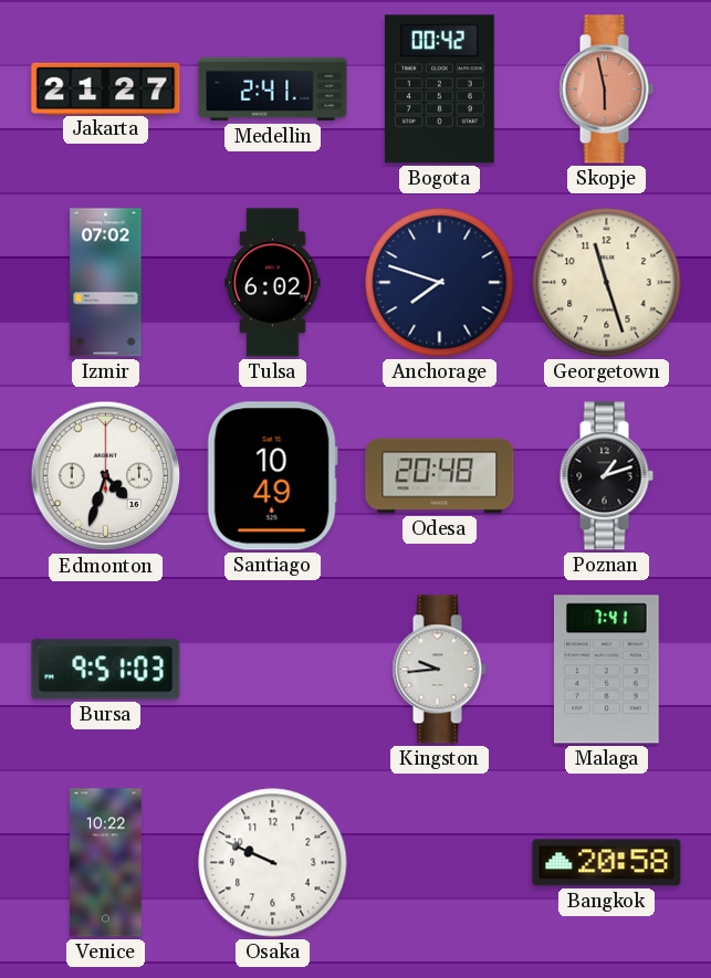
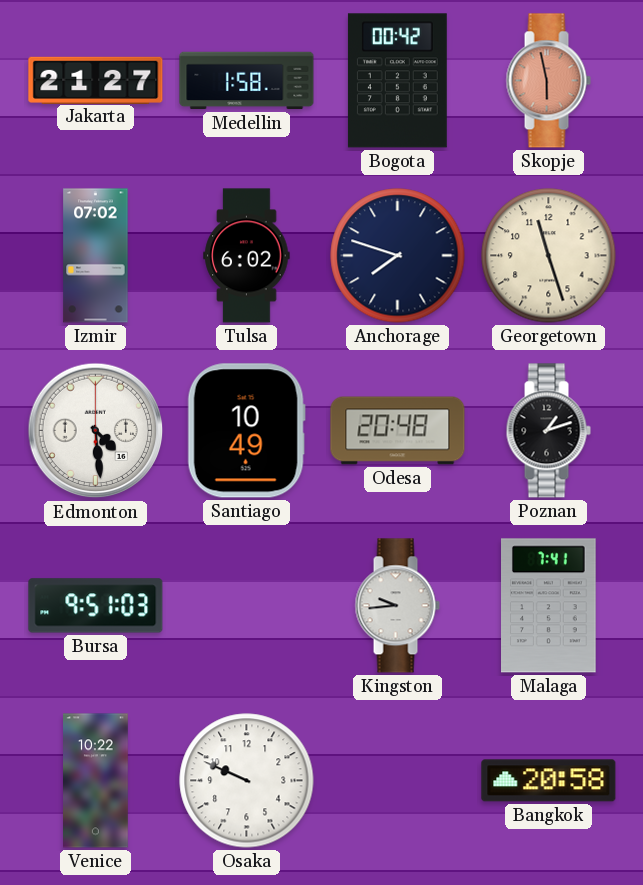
Medellin: 2:41 -> 1:58
Edmonton: 4:33 -> 4:29
